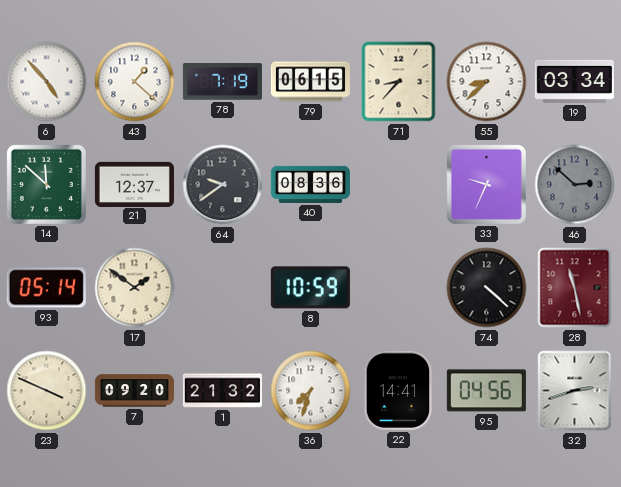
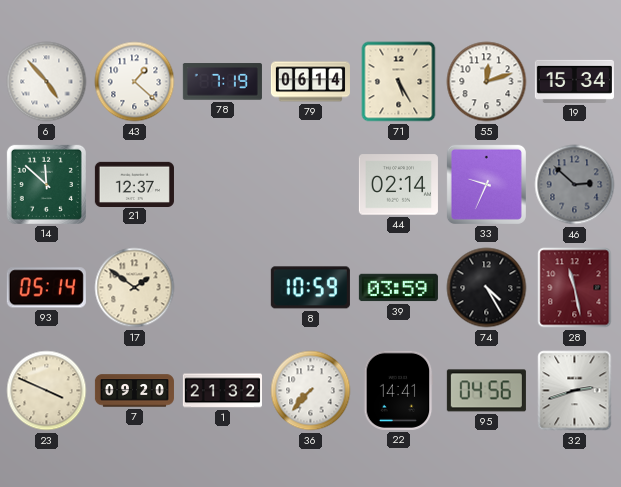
79: 06:15 -> 06:14
71: 8:37 -> 5:25
55: 8:38 -> 12:12
19: 03:34 -> 15:34
64: 9:39 -> none
40: 08:36 -> none
44: none -> 02:14
39: none -> 03:59
74: 4:22 -> 4:25
36: 7:33 -> 7:37
